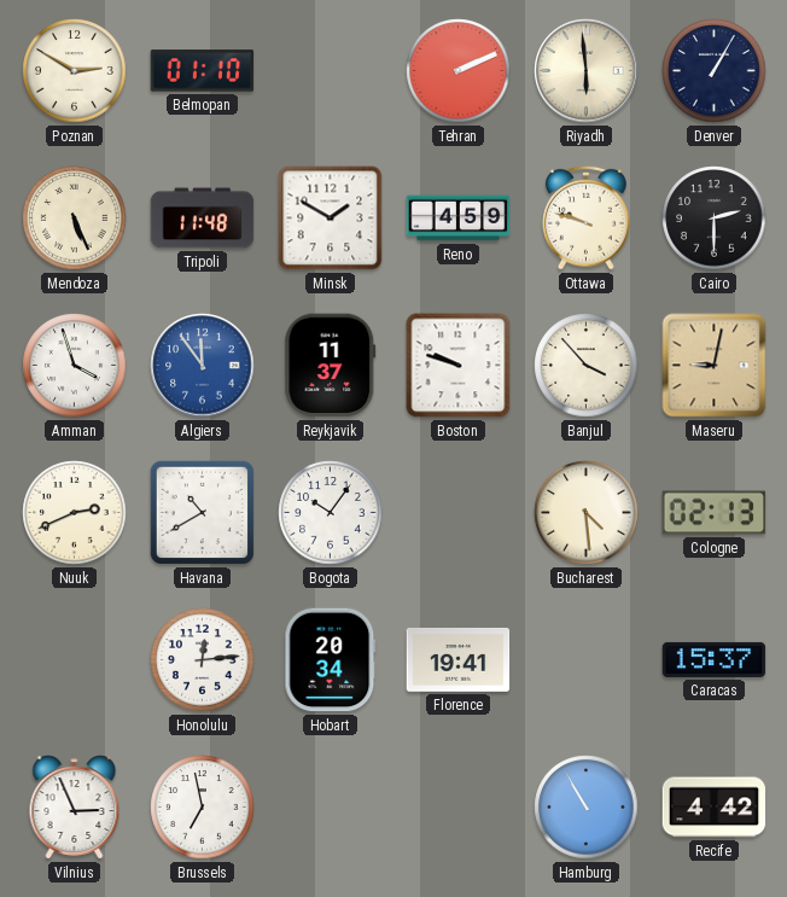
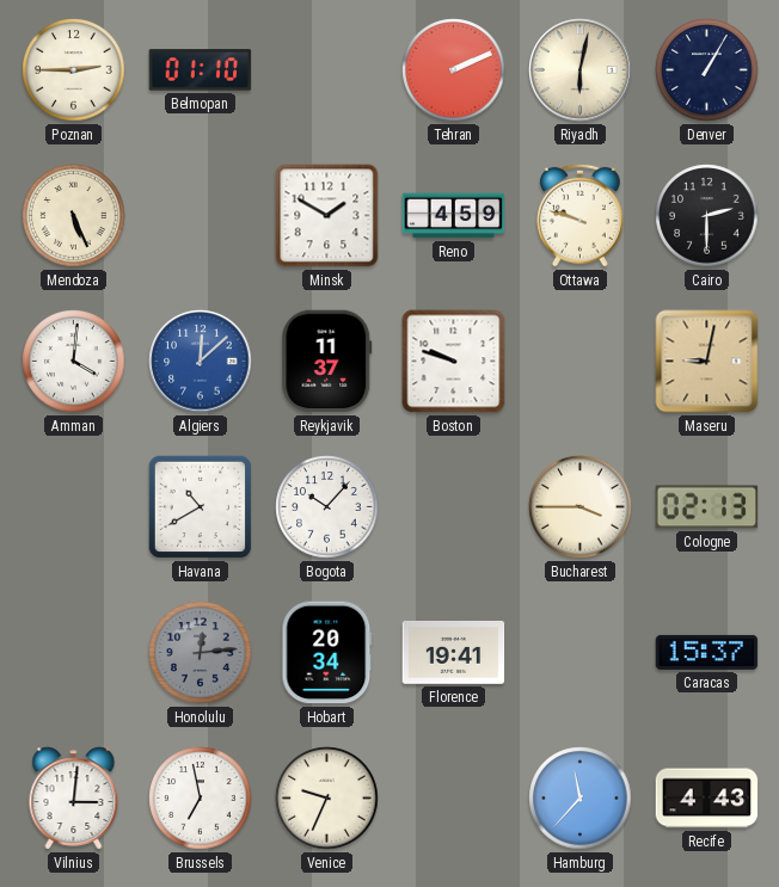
Poznan: 2:50 -> 2:45
Riyadh: 5:59 -> 6:02
Tripoli: 11:48 -> none
Amman: 3:57 -> 4:01
Algiers: 11:54 -> 12:08
Banjul: 3:53 -> none
Nuuk: 2:41 -> none
Bogota: 10:06 -> 10:07
Bucharest: 4:29 -> 3:45
Honolulu dial: white -> grey
Vilnius: 2:56 -> 3:01
Venice: none -> 9:34
Hamburg: 10:55 -> 11:37
Recife: 4:42 -> 4:43
